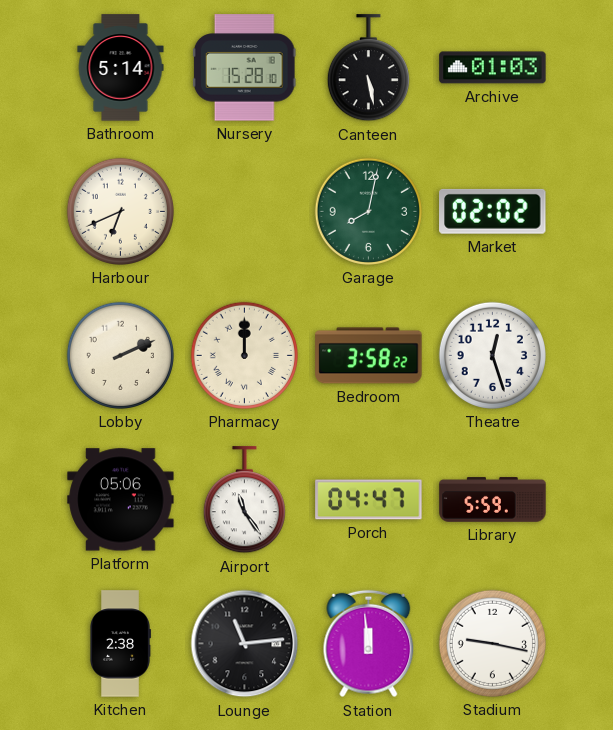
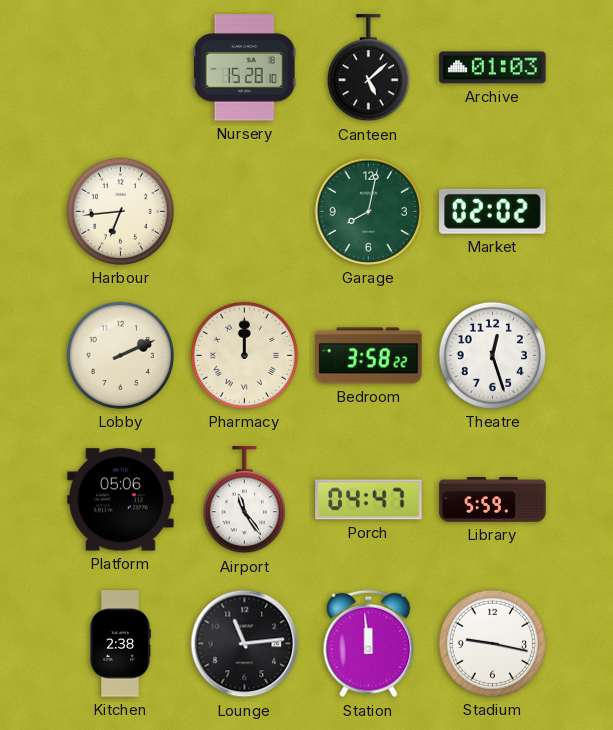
Bathroom: 5:14 -> none
Canteen: 5:28 -> 5:08
Harbour: 6:41 -> 6:44
